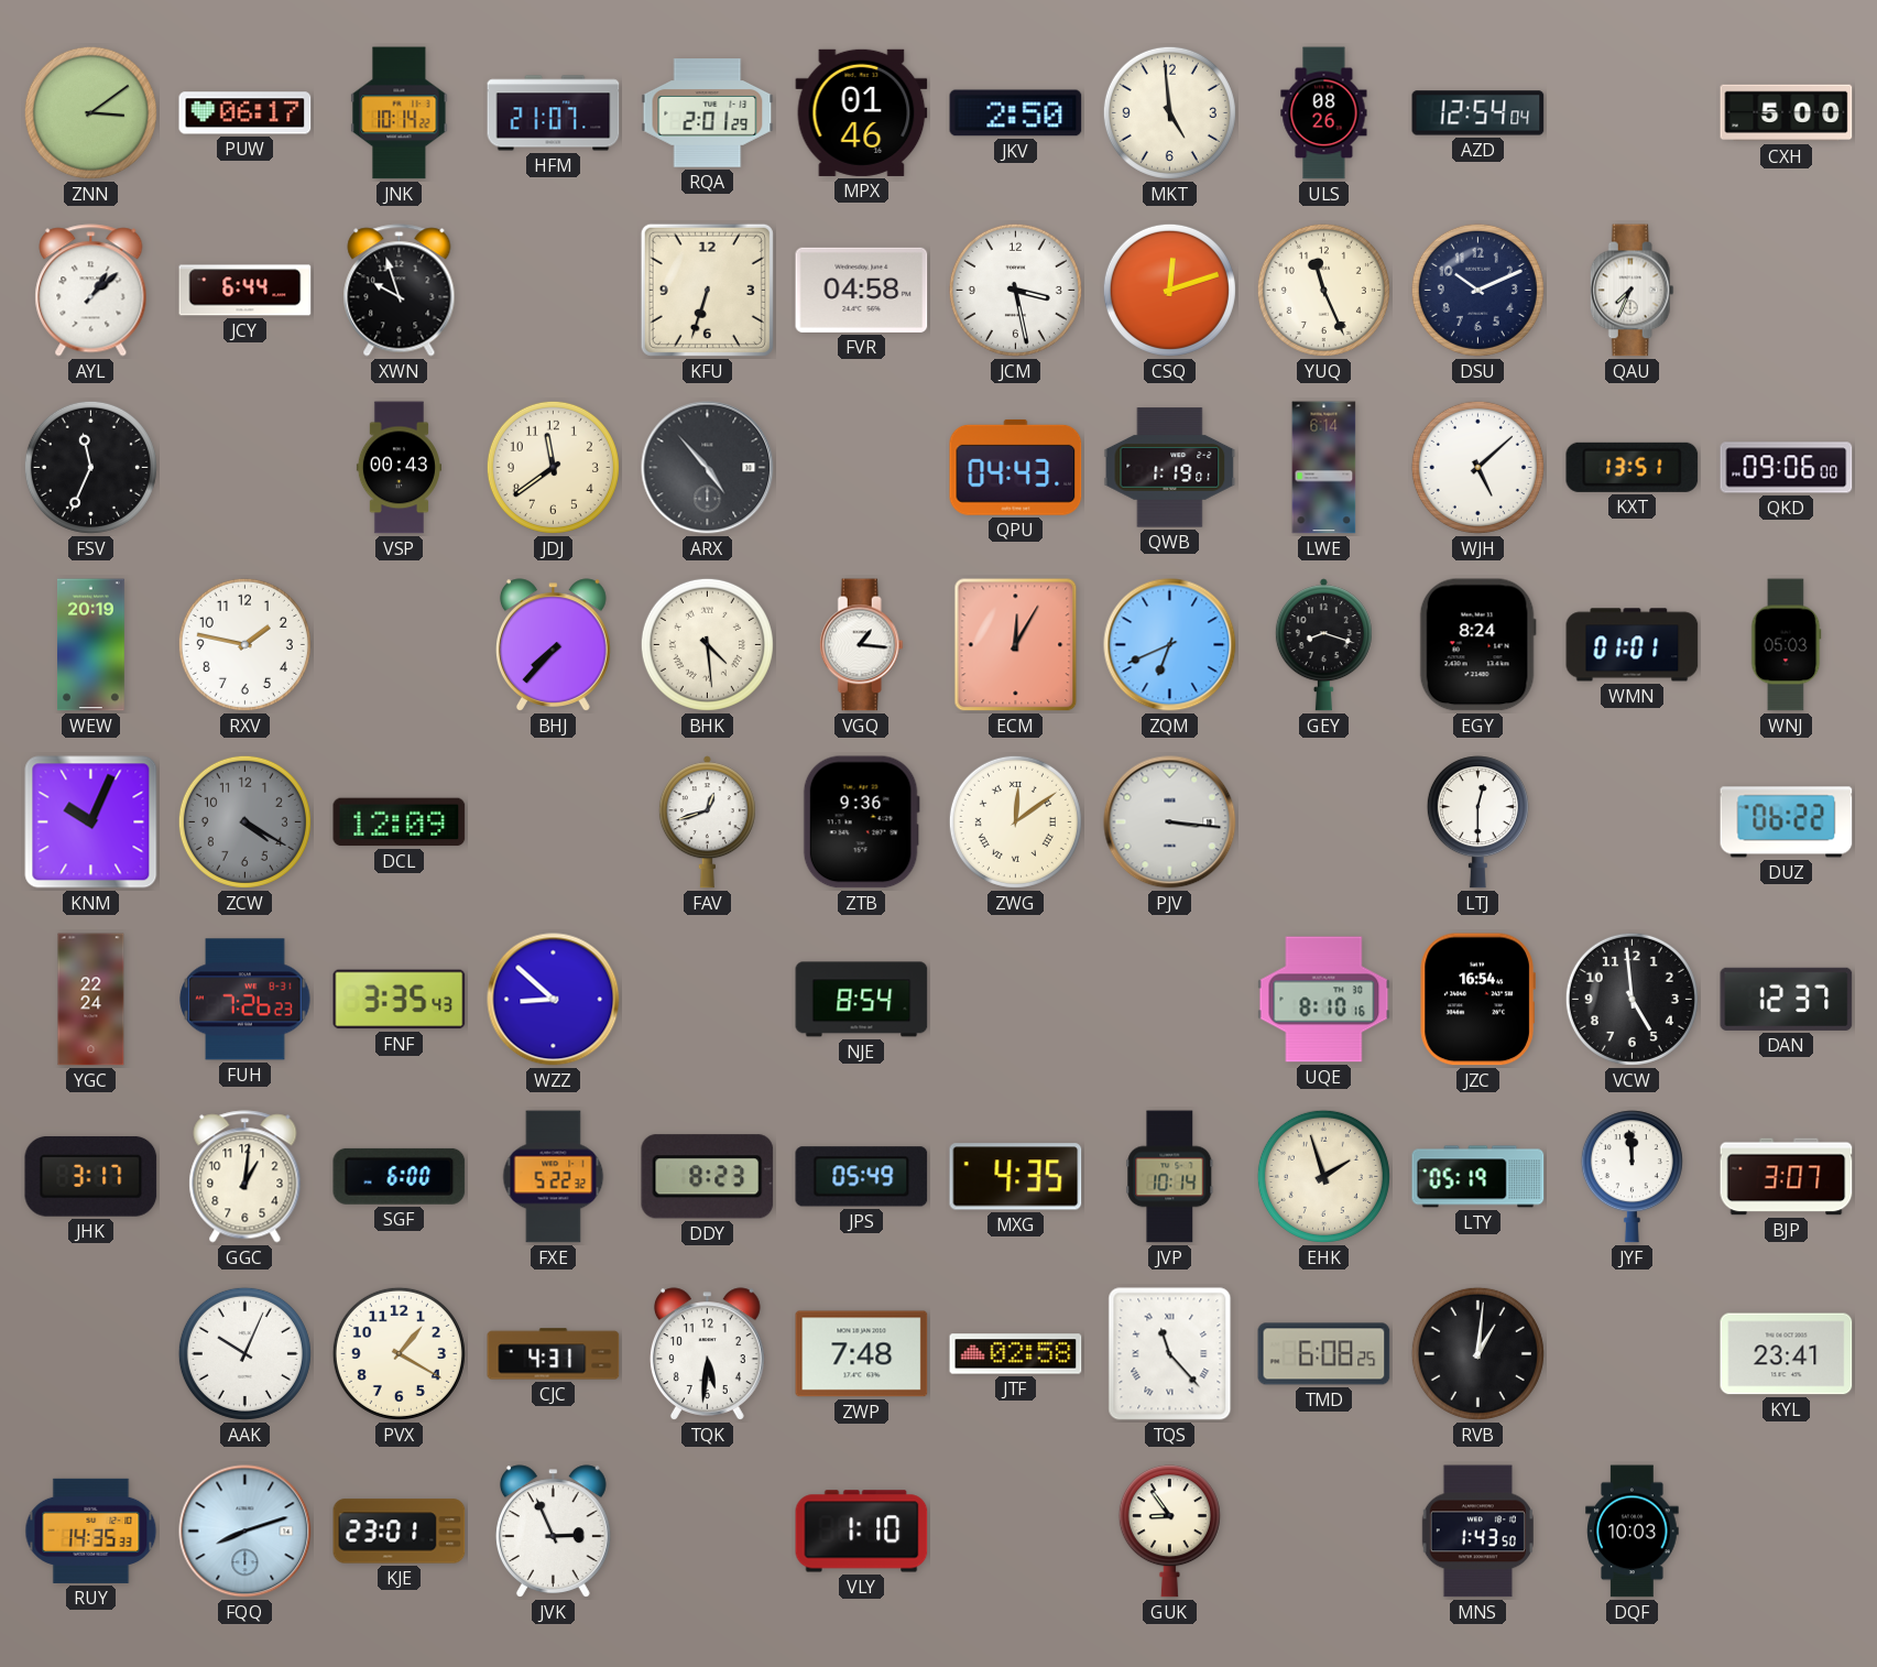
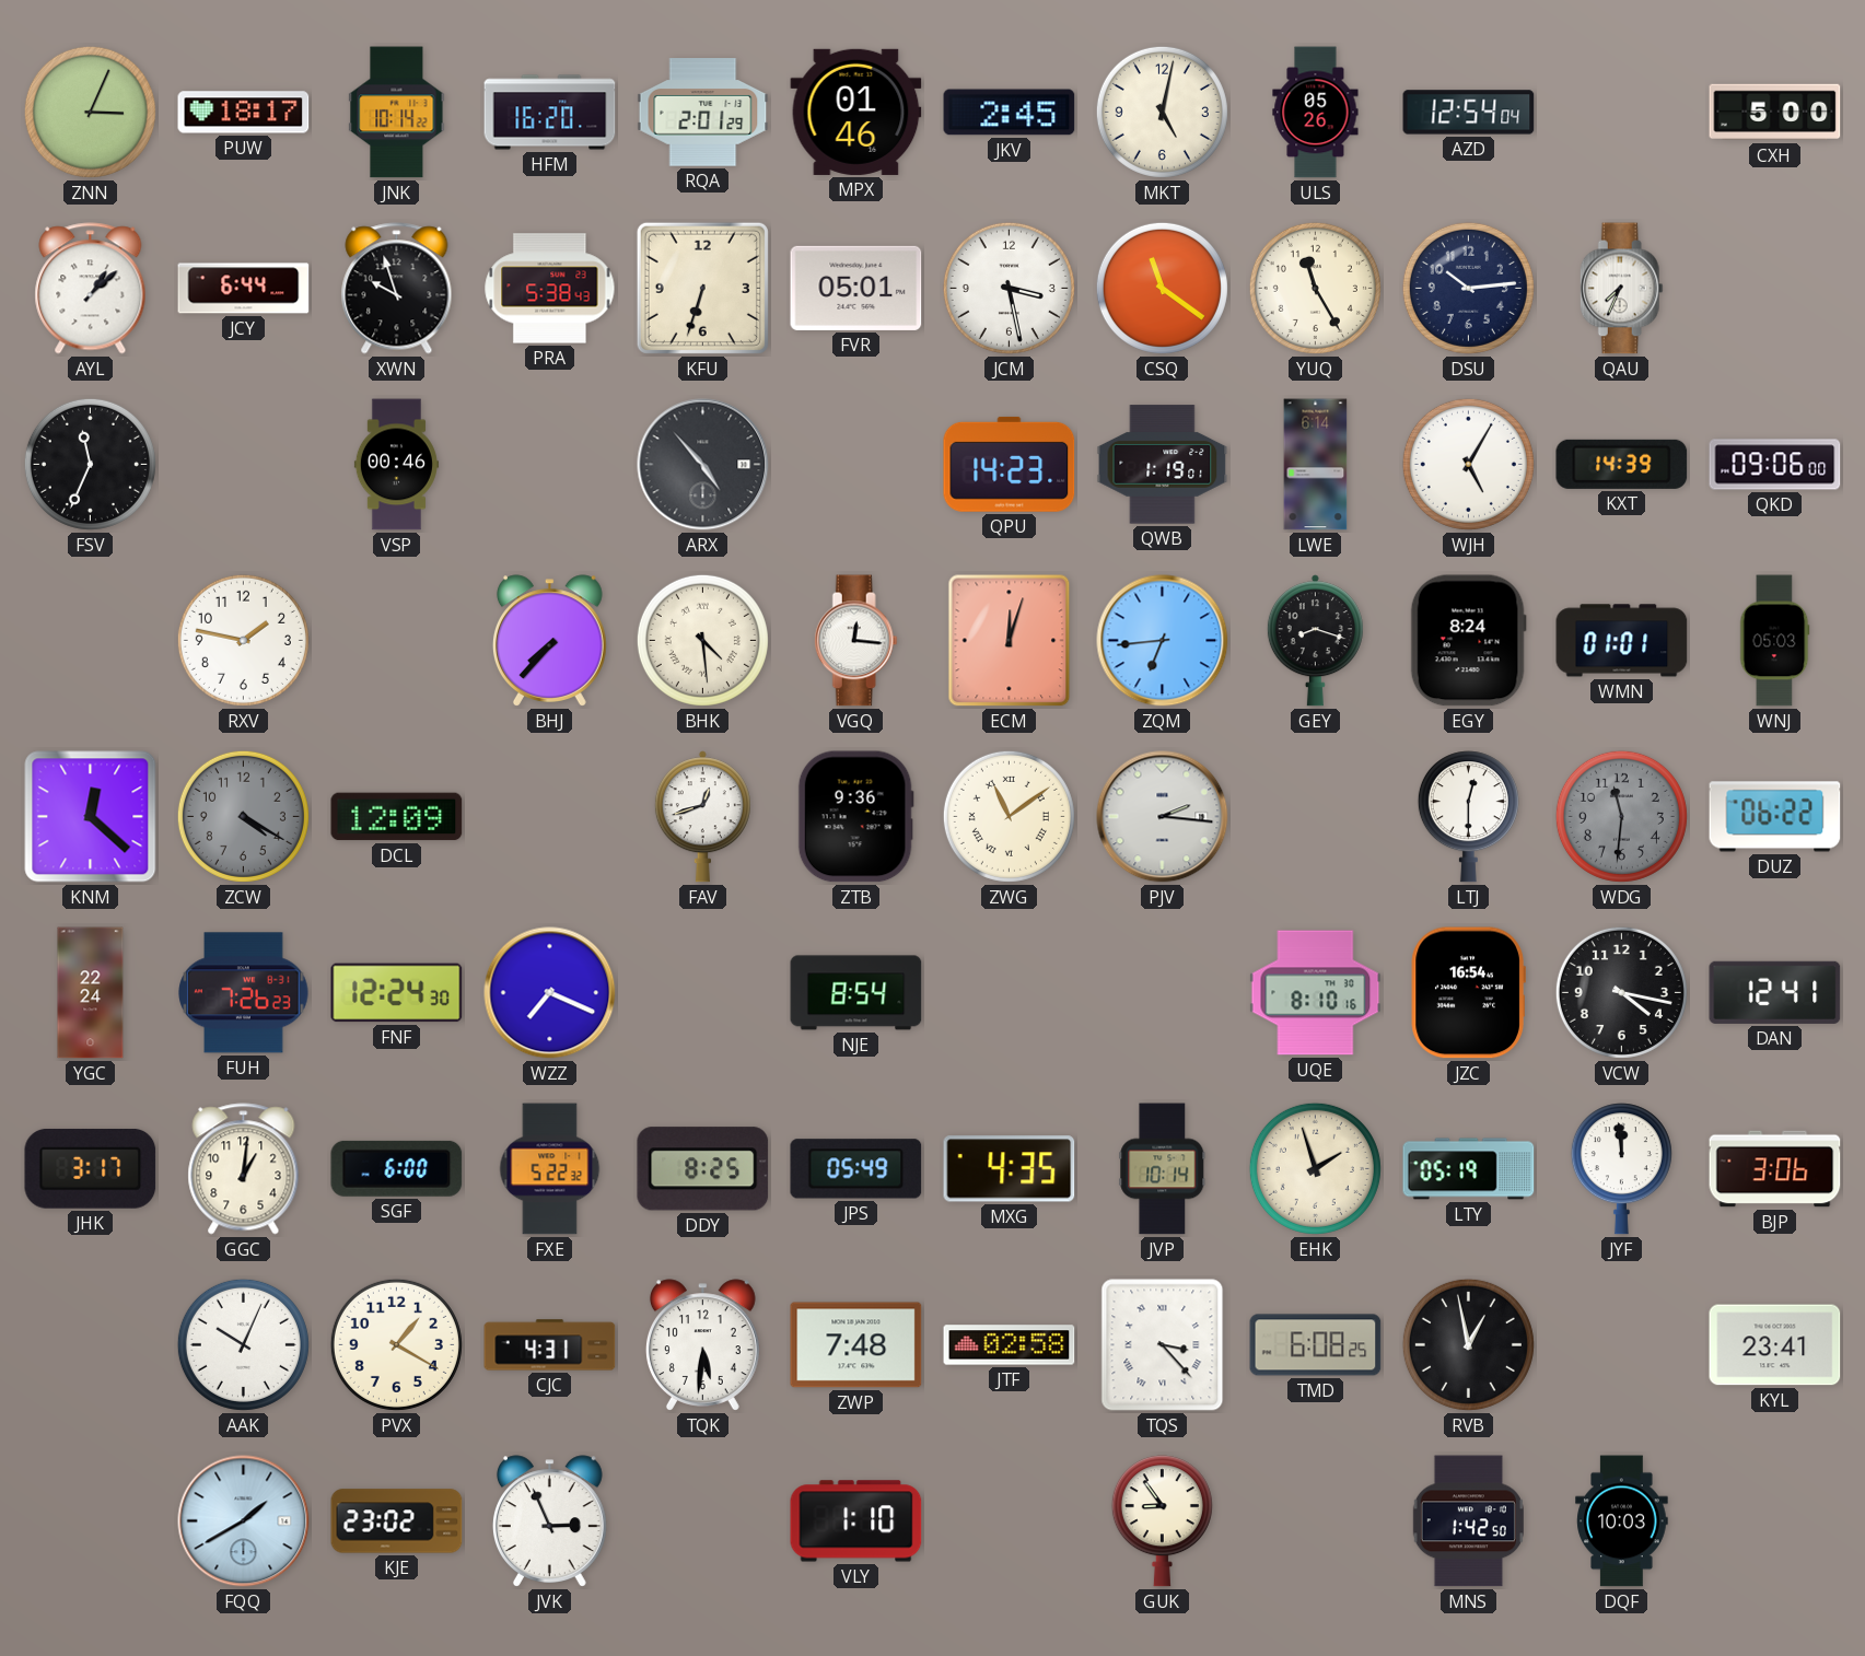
ZNN: 3:09 -> 3:04
PUW: 06:17 -> 18:17
HFM: 21:07 -> 16:20
JKV: 2:50 -> 2:45
MKT: 4:59 -> 5:02
ULS: 08:26 -> 05:26
PRA: none -> 5:38
FVR: 04:58 -> 05:01
CSQ: 12:12 -> 11:21
YUQ: 11:26 -> 11:25
DSU: 10:11 -> 10:14
VSP: 00:43 -> 00:46
JDJ: 11:39 -> none
QPU: 04:43 -> 14:23
WJH: 5:08 -> 5:05
KXT: 13:51 -> 14:39
WEW: 20:19 -> none
VGQ: 1:16 -> 12:16
ECM: 12:05 -> 12:03
ZQM: 6:41 -> 6:44
KNM: 10:04 -> 12:22
ZWG: 12:09 -> 11:09
PJV: 3:16 -> 2:16
WDG: none -> 11:31
FNF: 3:35 -> 12:24
WZZ: 8:52 -> 7:19
VCW: 4:59 -> 4:17
DAN: 12:37 -> 12:41
DDY: 8:23 -> 8:25
BJP: 3:07 -> 3:06
TQS: 11:23 -> 3:23
RVB: 1:01 -> 12:58
RUY: 14:35 -> none
FQQ: 8:12 -> 1:40
KJE: 23:01 -> 23:02
MNS: 1:43 -> 1:42
